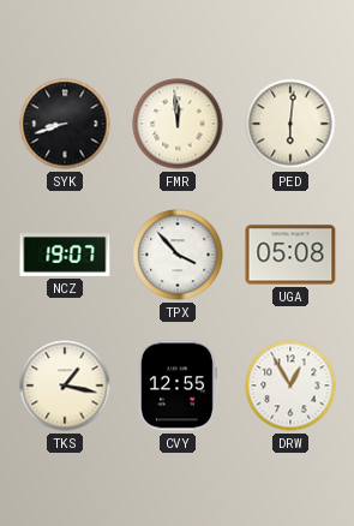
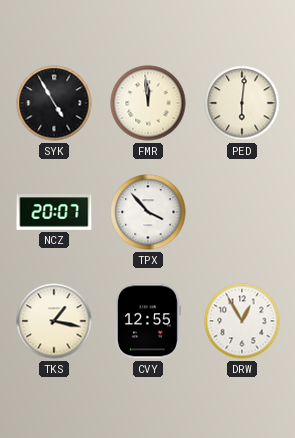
SYK: 8:42 -> 4:55
NCZ: 19:07 -> 20:07
UGA: 05:08 -> none
